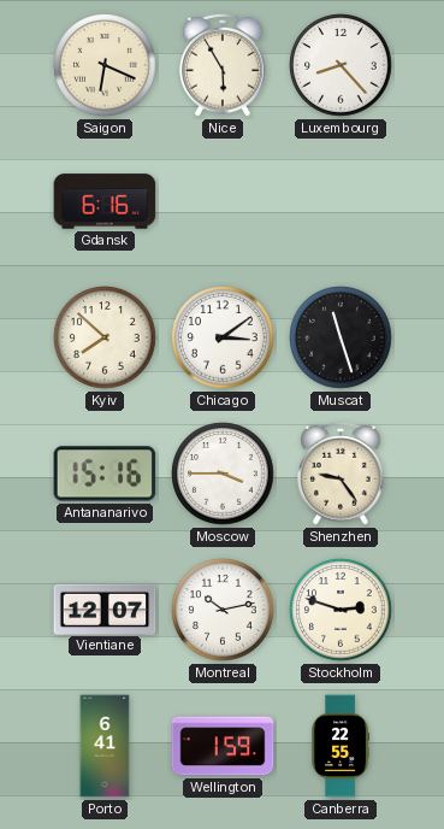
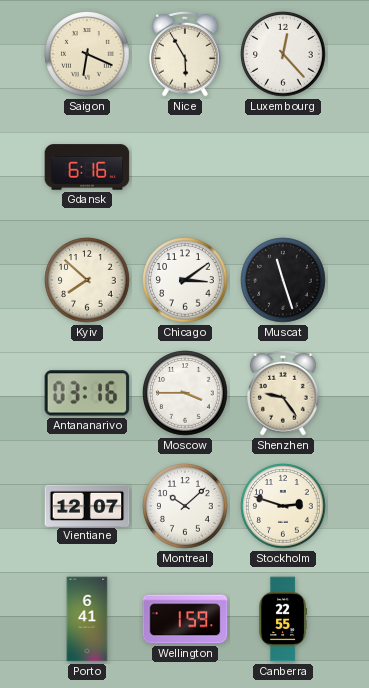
Luxembourg: 8:23 -> 12:23
Antananarivo: 15:16 -> 03:16
Montreal: 10:13 -> 10:08
